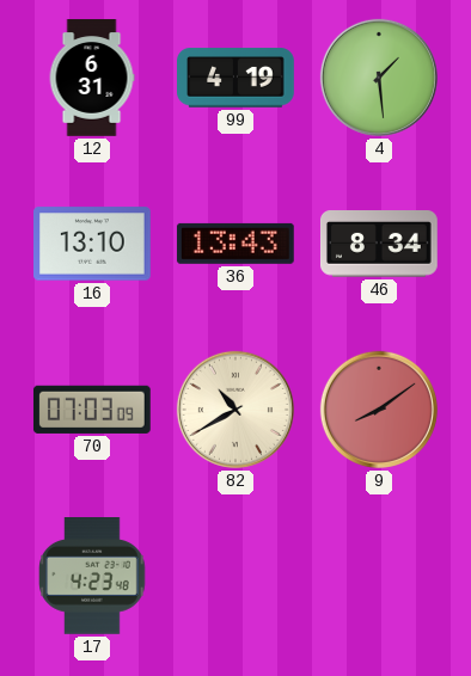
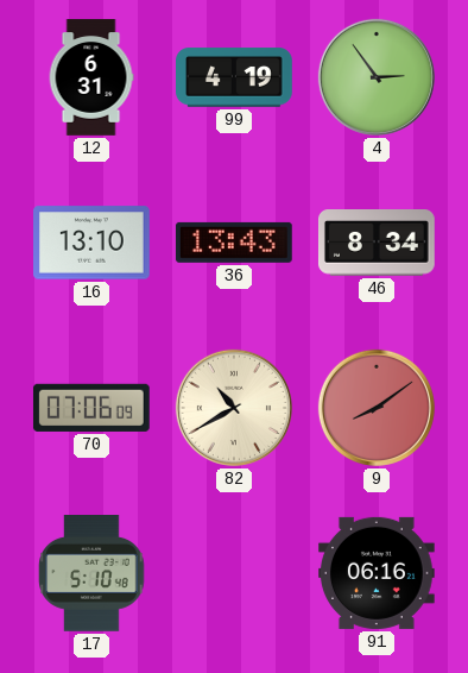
4: 1:29 -> 2:54
70: 07:03 -> 07:06
17: 4:23 -> 5:10
91: none -> 06:16
